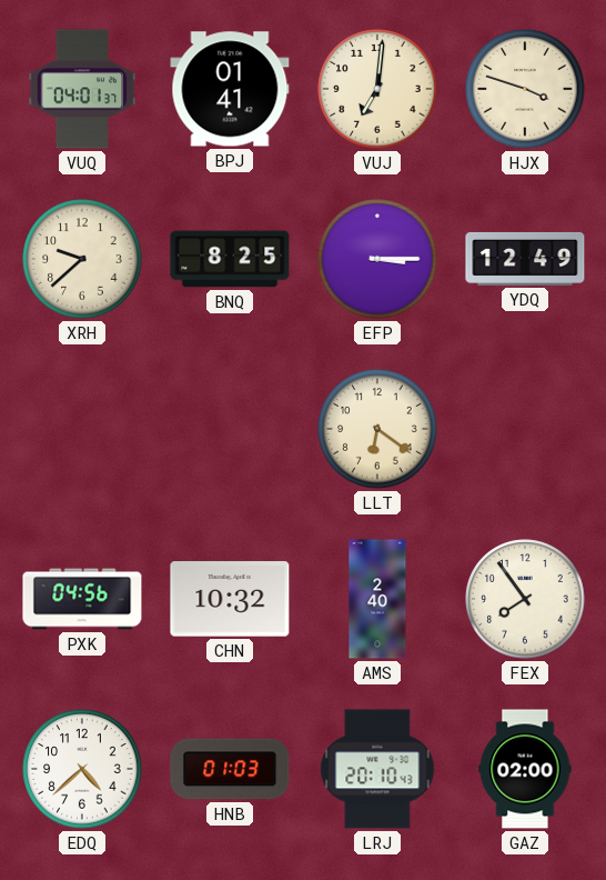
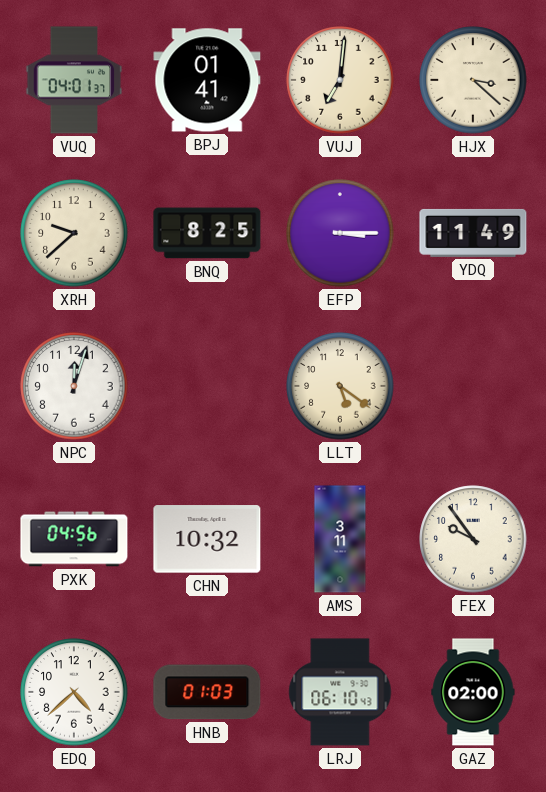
HJX: 3:48 -> 3:22
YDQ: 12:49 -> 11:49
NPC: none -> 12:03
LLT: 6:21 -> 5:21
AMS: 2:40 -> 3:11
FEX: 7:54 -> 9:54
LRJ: 20:10 -> 06:10
